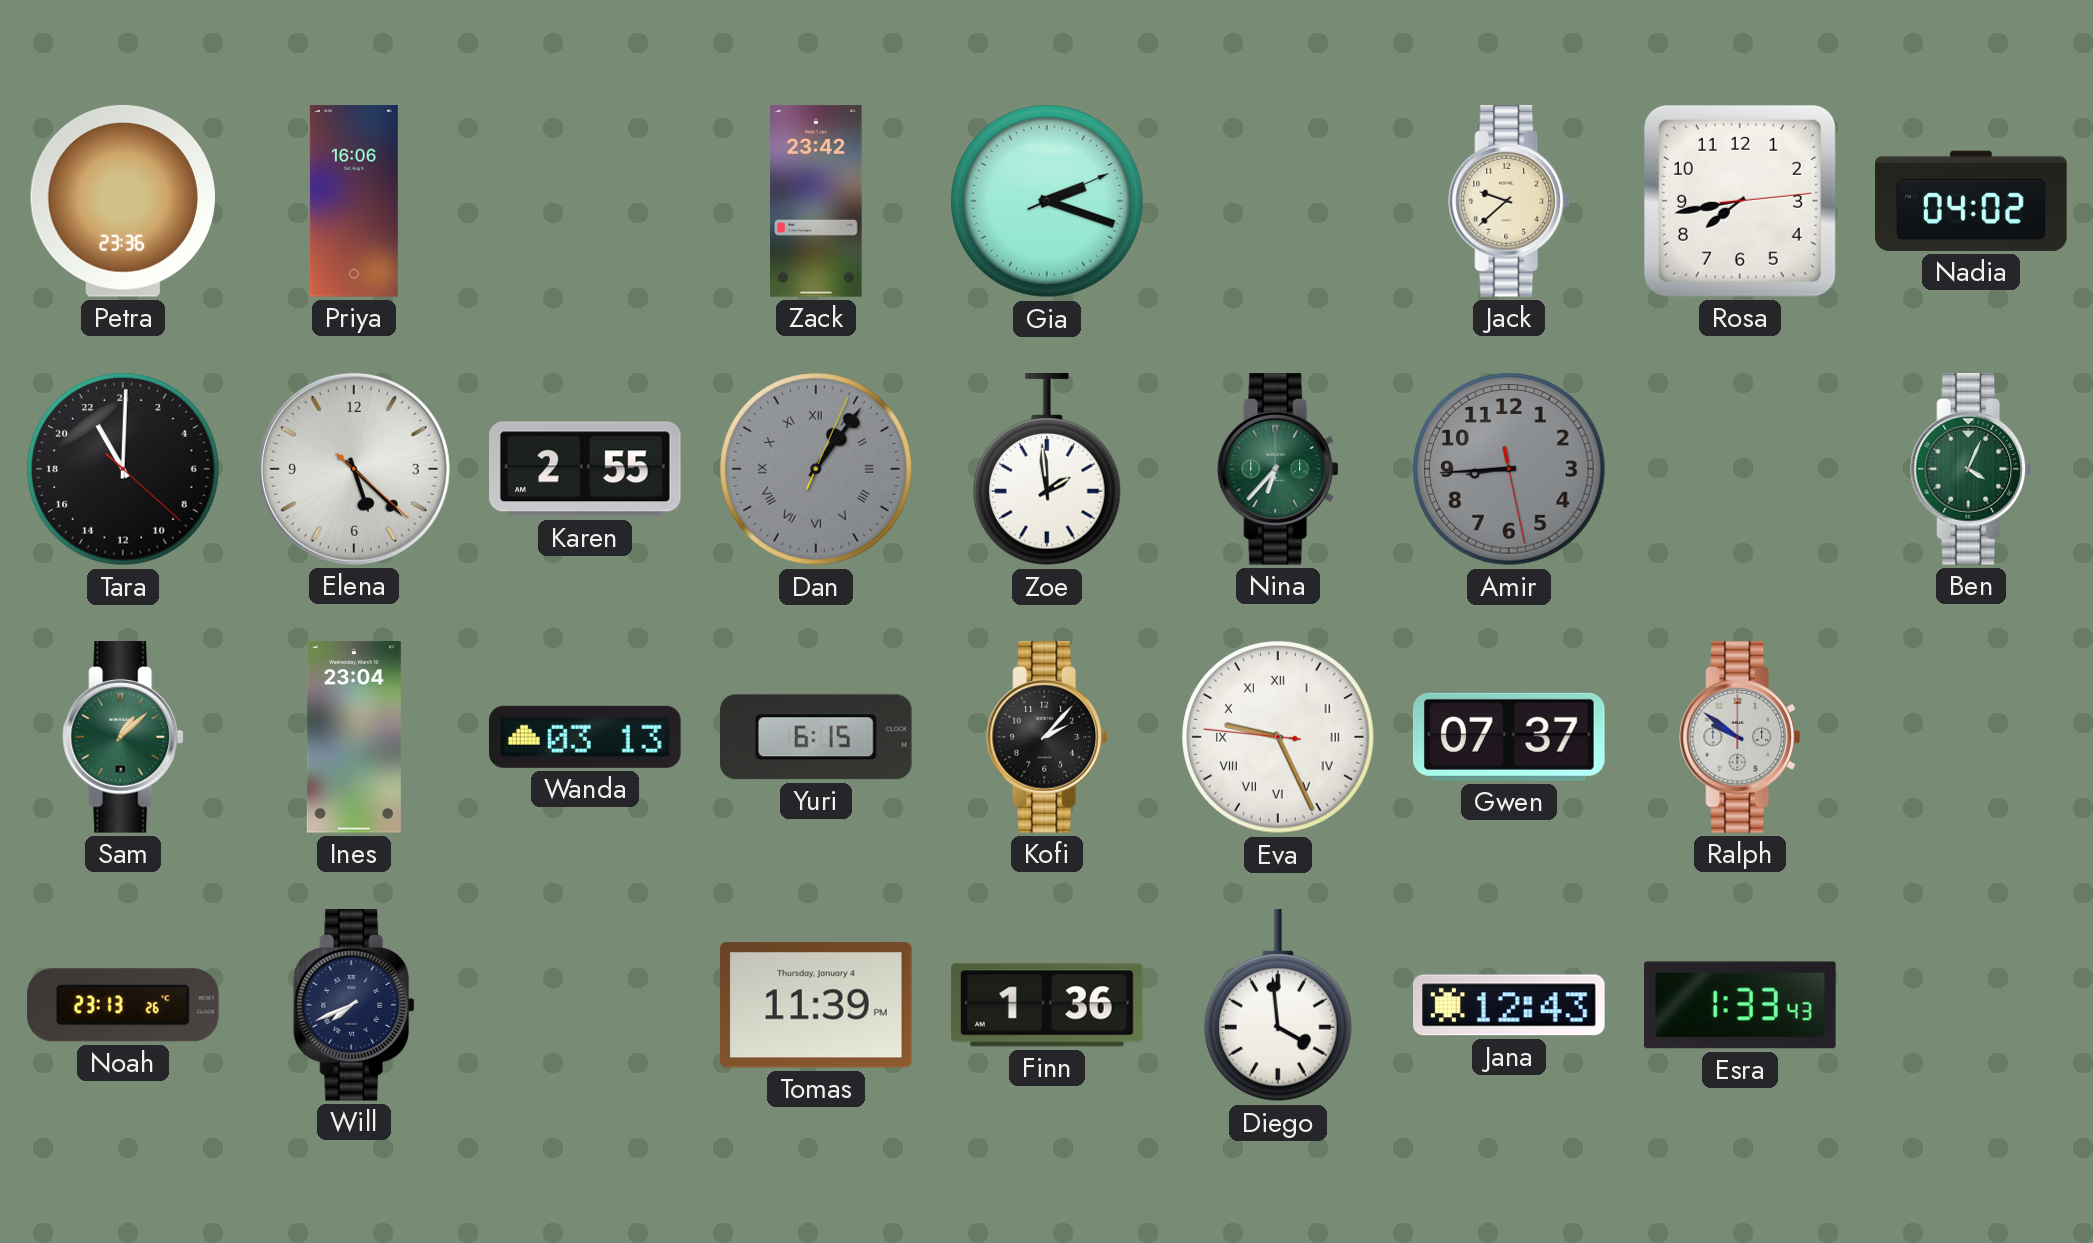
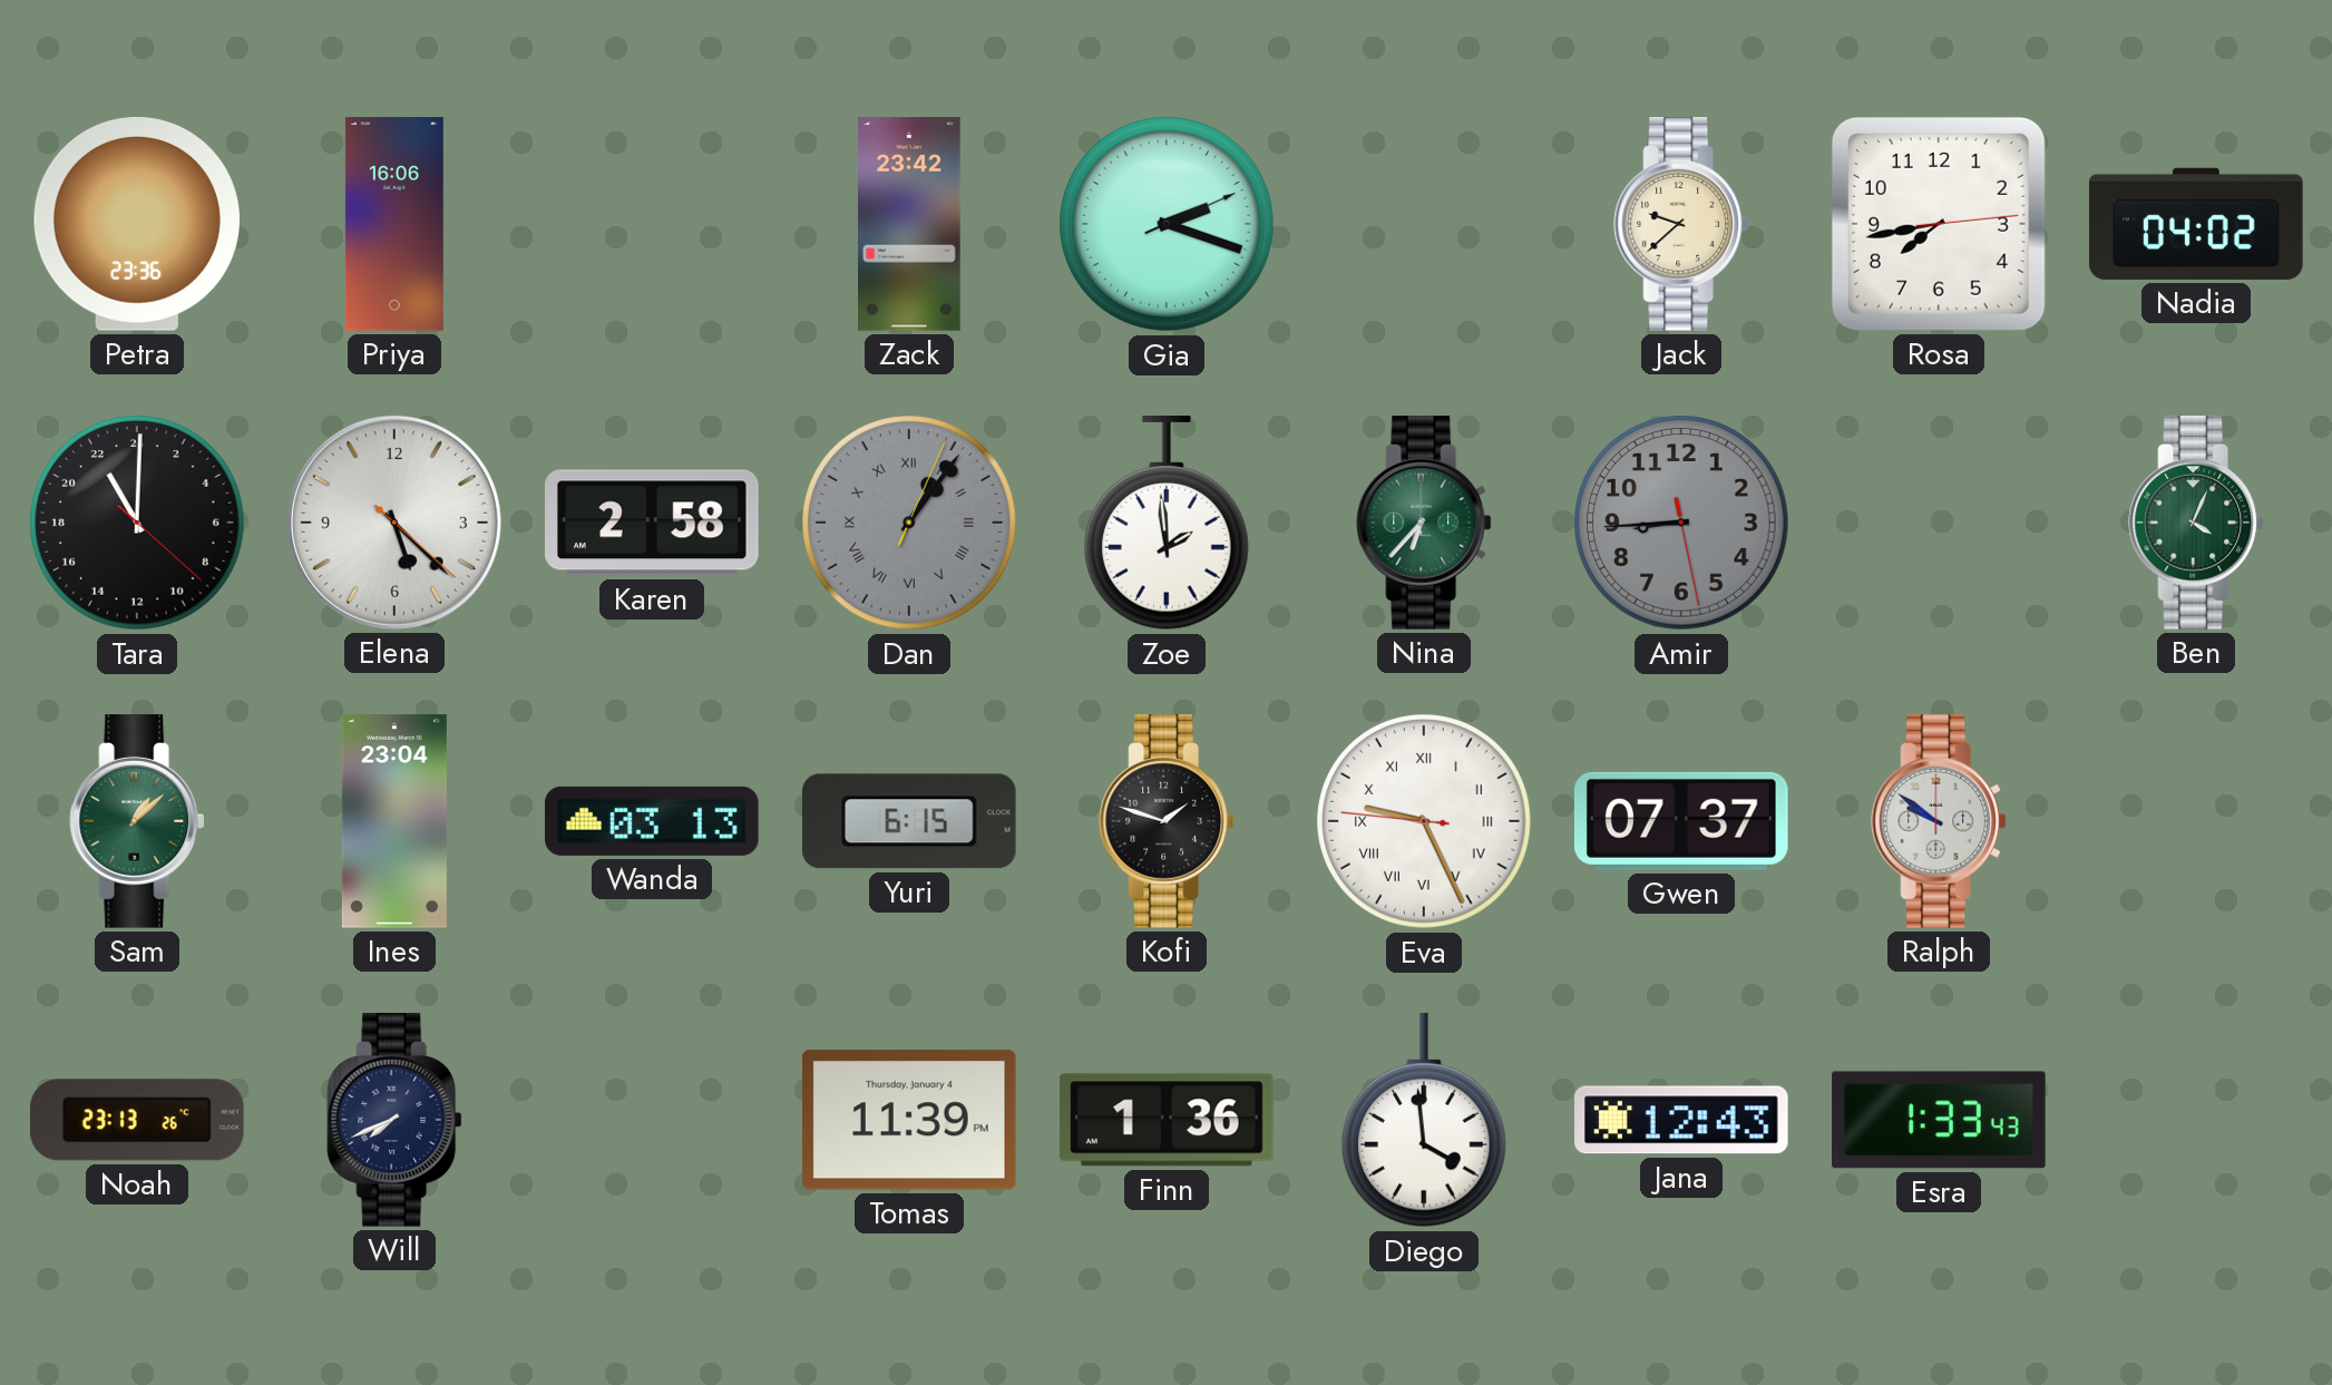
Karen: 2:55 -> 2:58
Kofi: 2:07 -> 1:48
